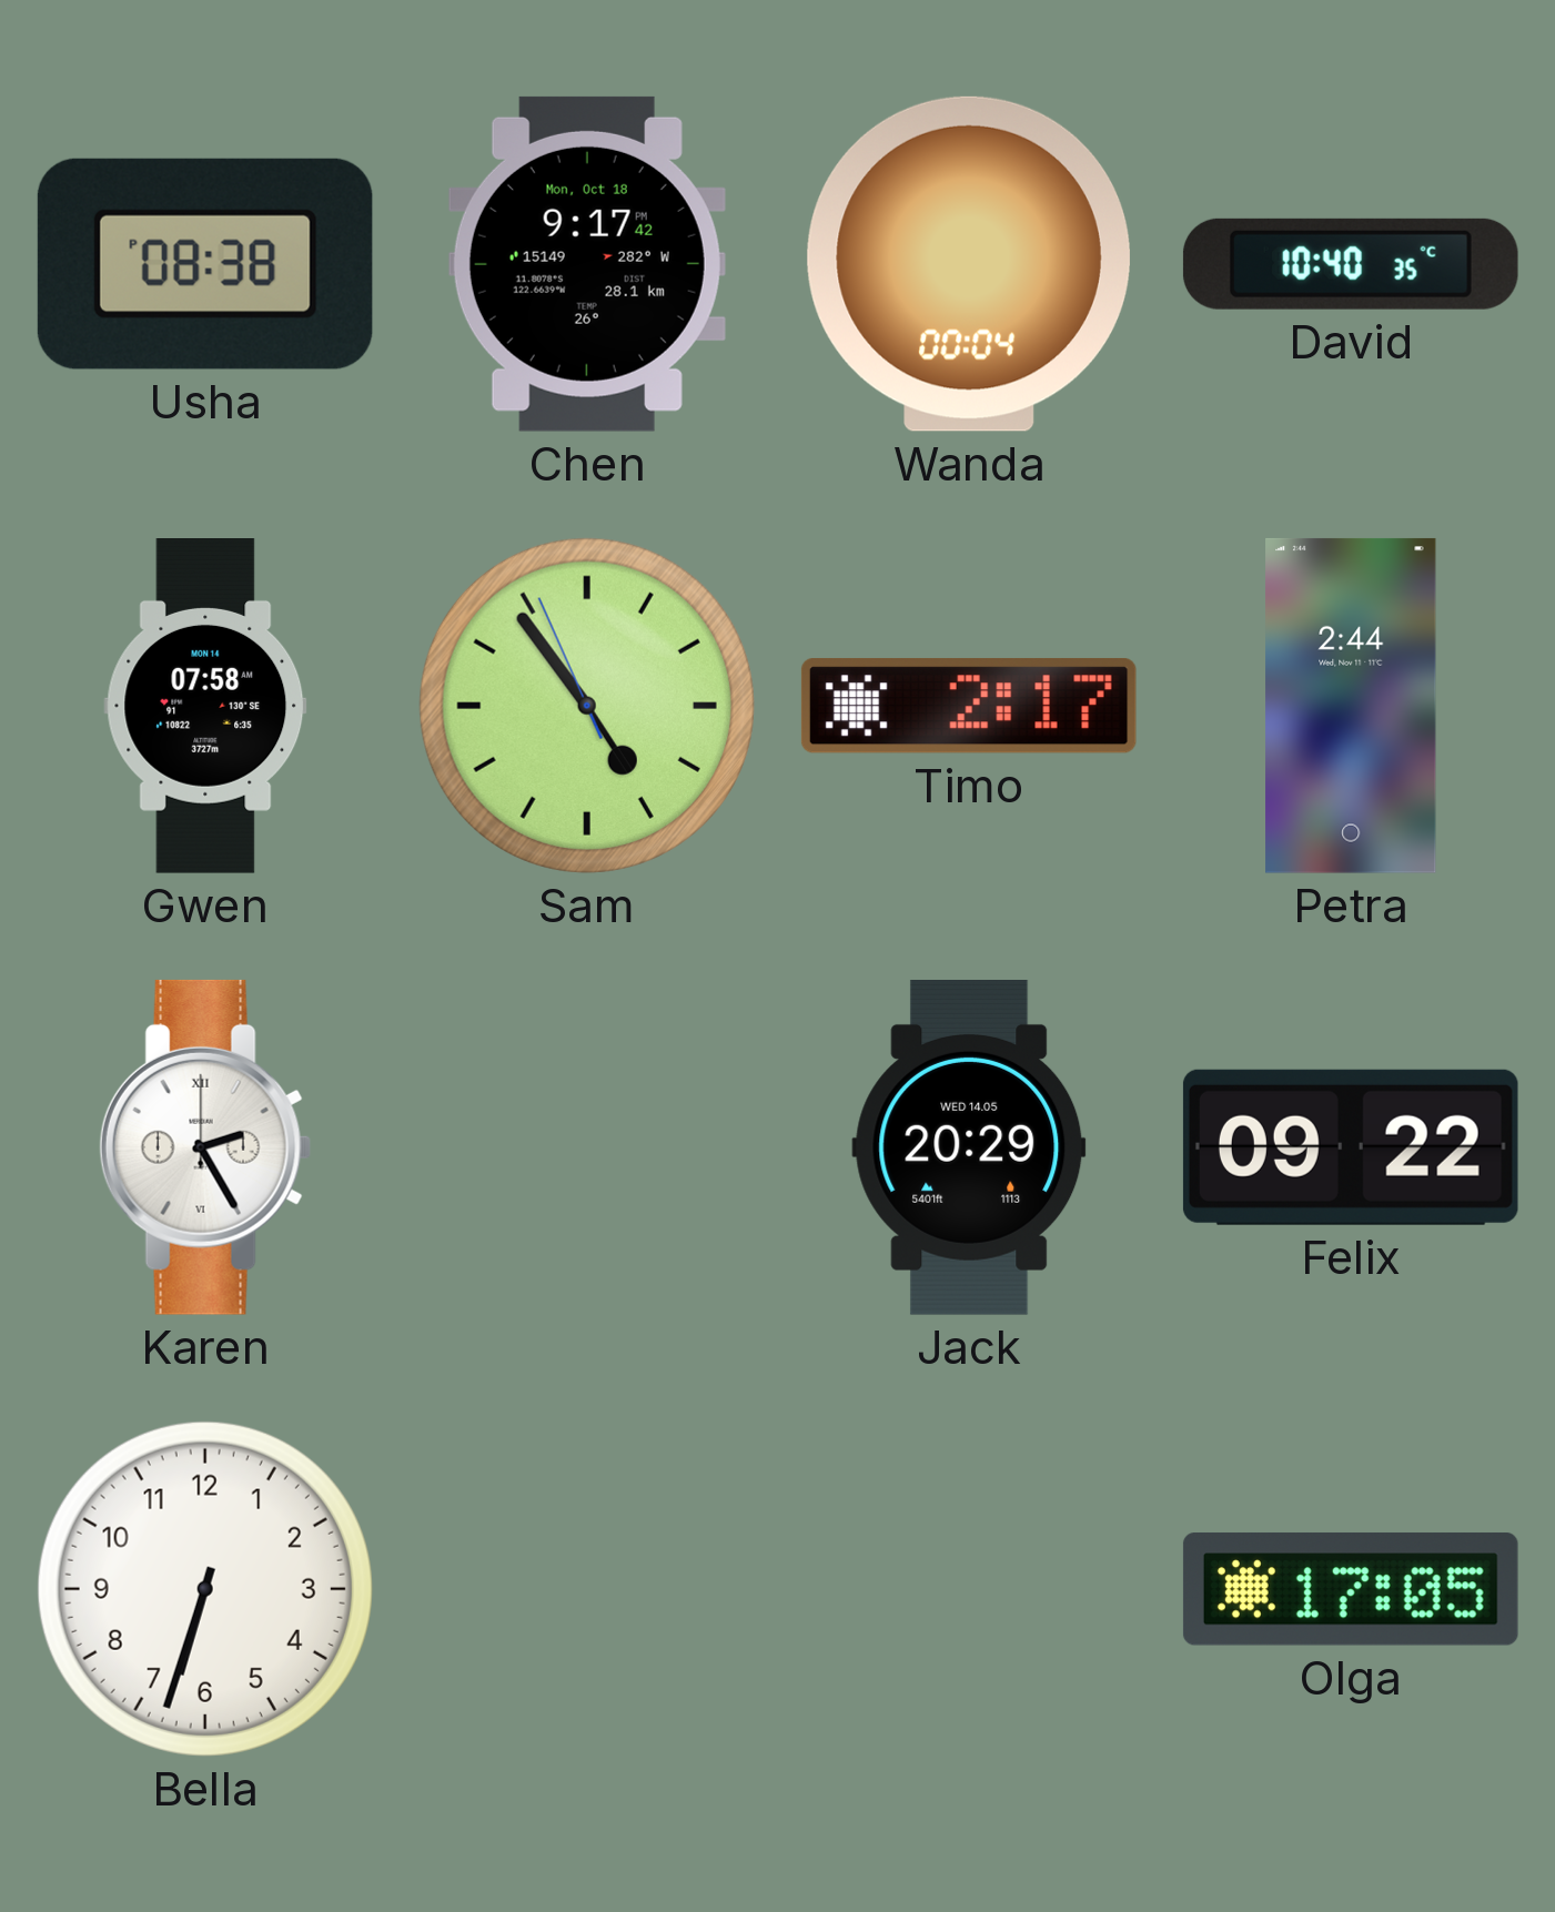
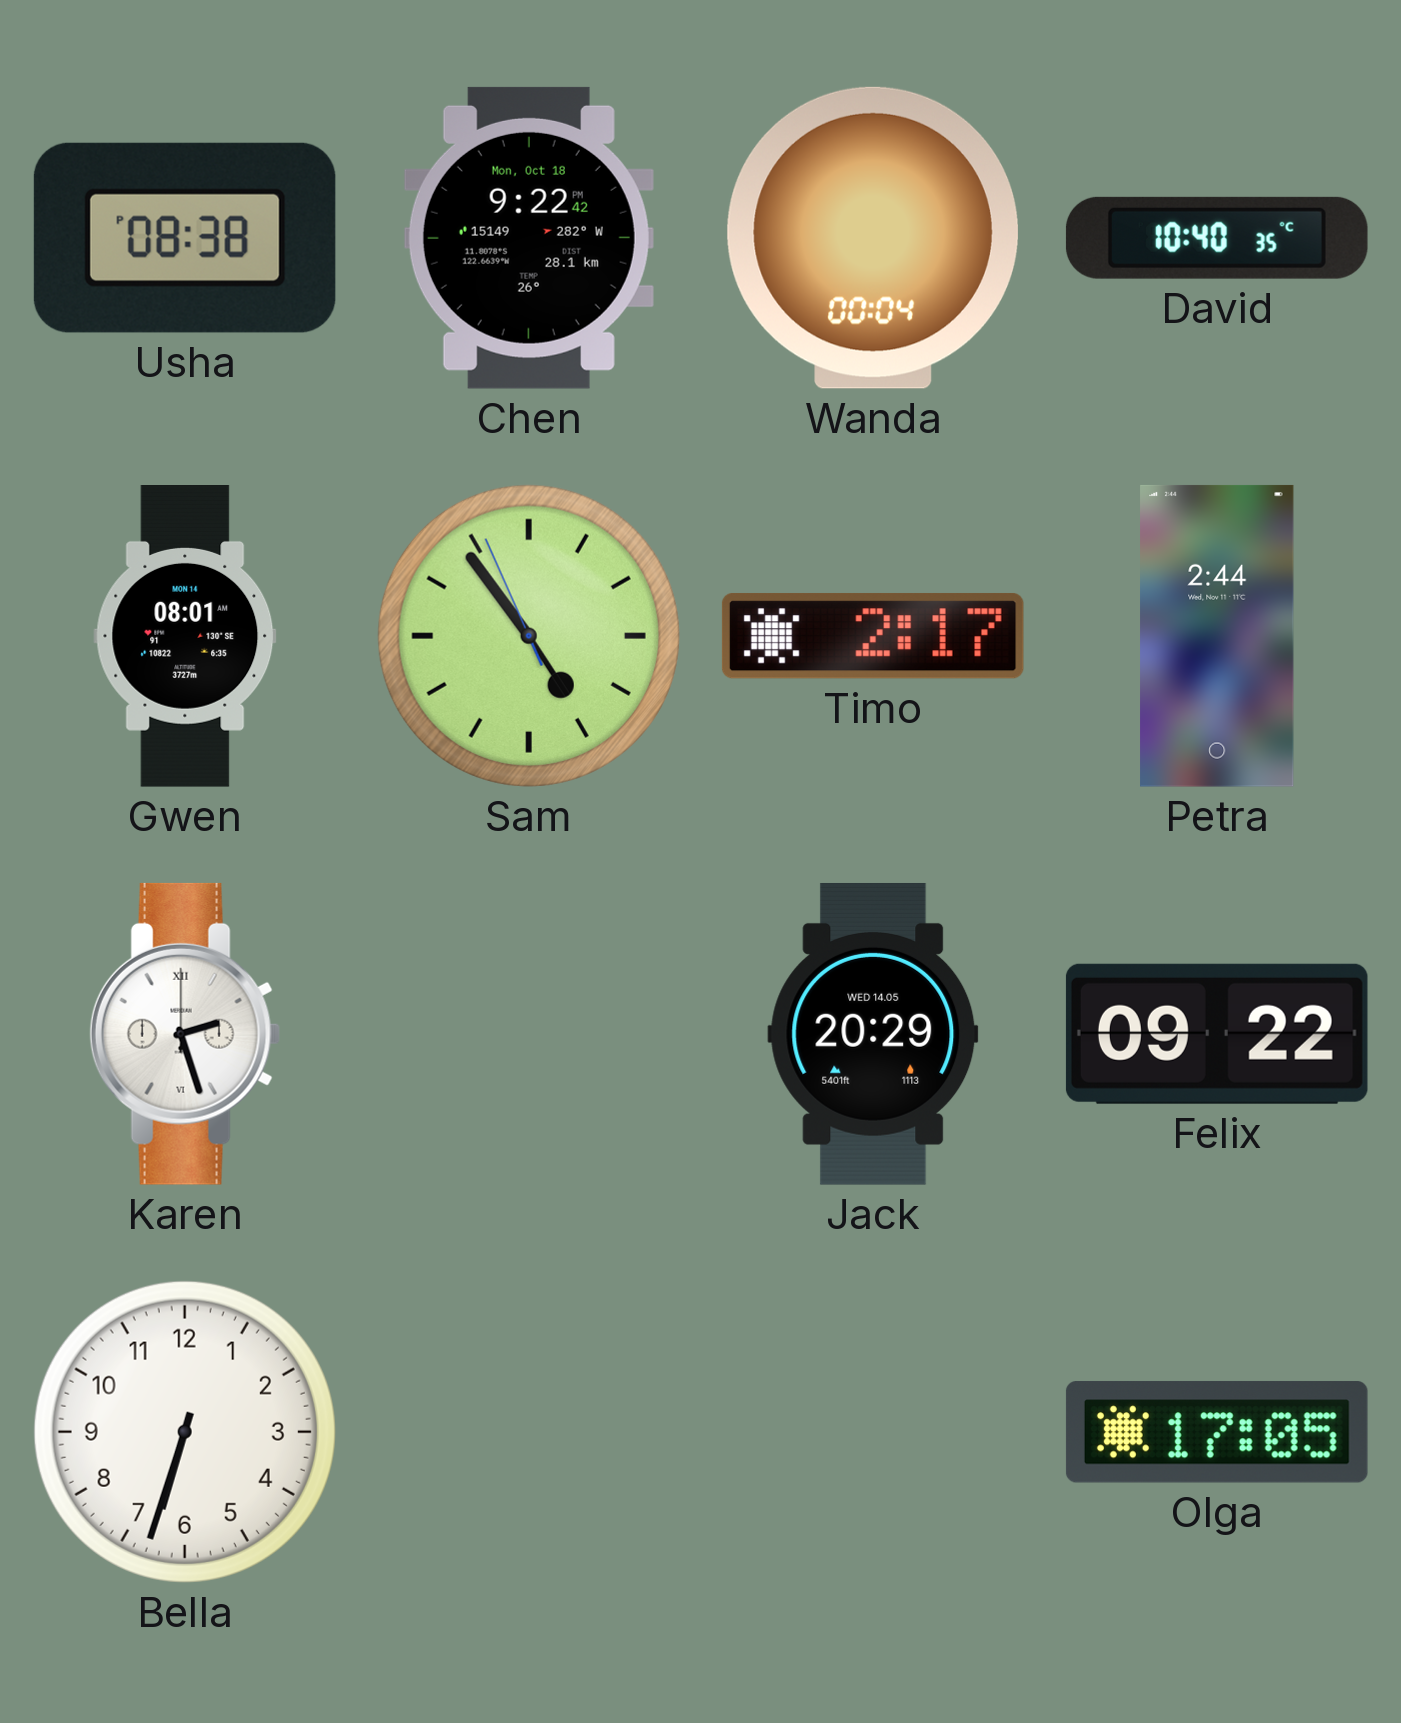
Chen: 9:17 -> 9:22
Gwen: 07:58 -> 08:01
Karen: 2:25 -> 2:27
